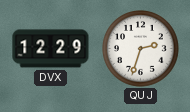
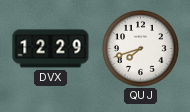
QUJ: 2:33 -> 7:42
